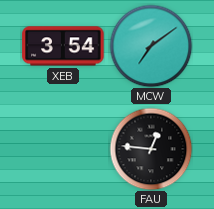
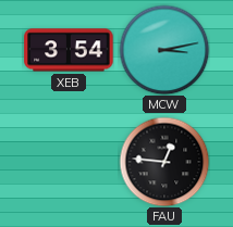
MCW: 7:09 -> 3:13
